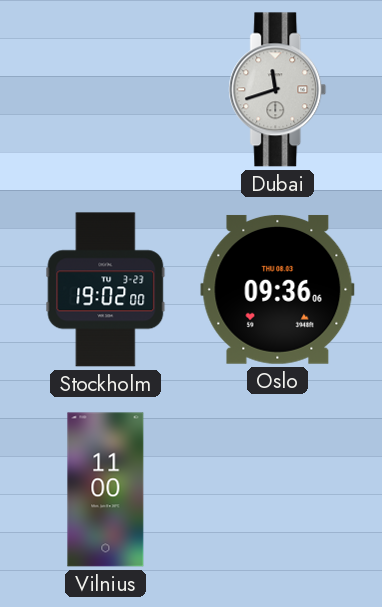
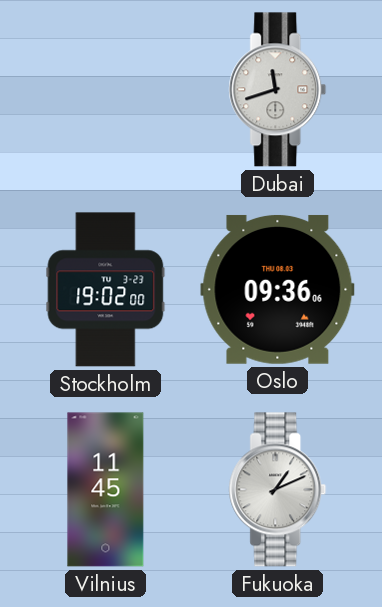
Vilnius: 11:00 -> 11:45
Fukuoka: none -> 1:11
